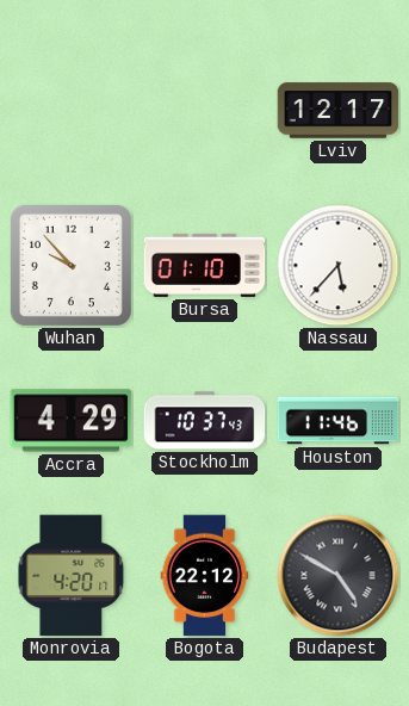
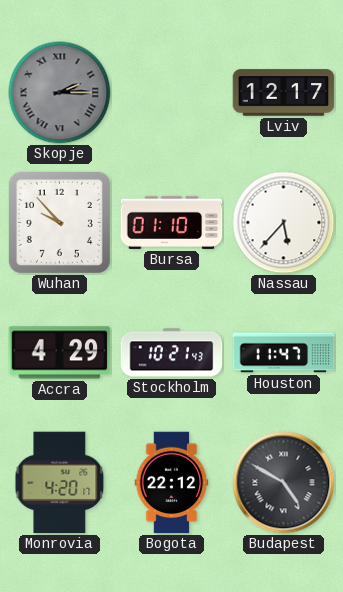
Skopje: none -> 2:15
Stockholm: 10:37 -> 10:21
Houston: 11:46 -> 11:47
